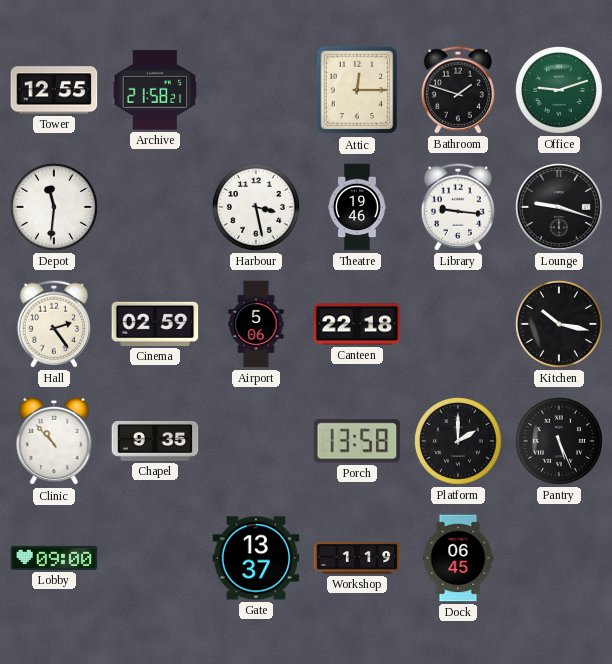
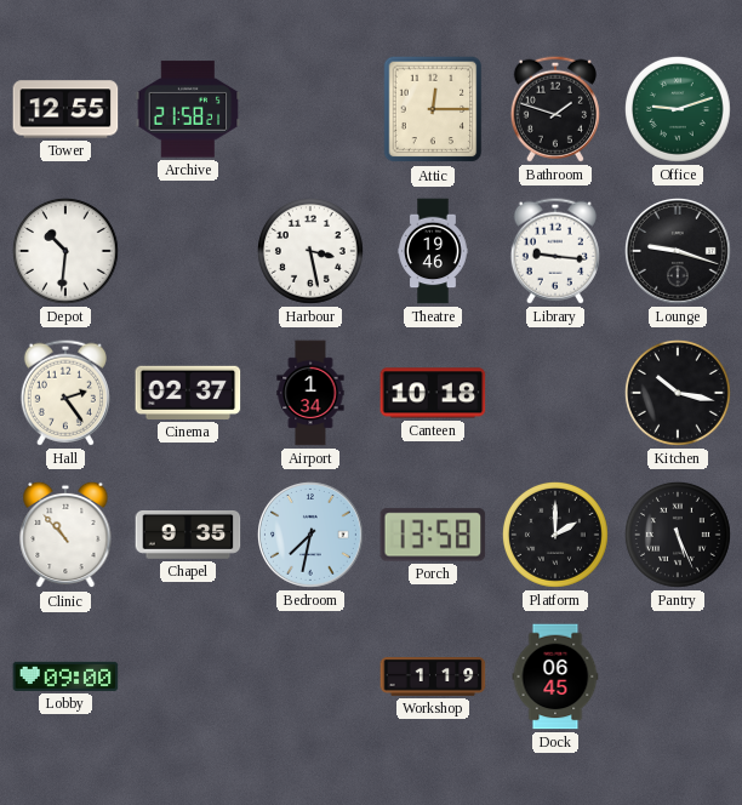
Depot: 11:31 -> 10:31
Cinema: 02:59 -> 02:37
Airport: 5:06 -> 1:34
Canteen: 22:18 -> 10:18
Bedroom: none -> 7:32
Gate: 13:37 -> none
